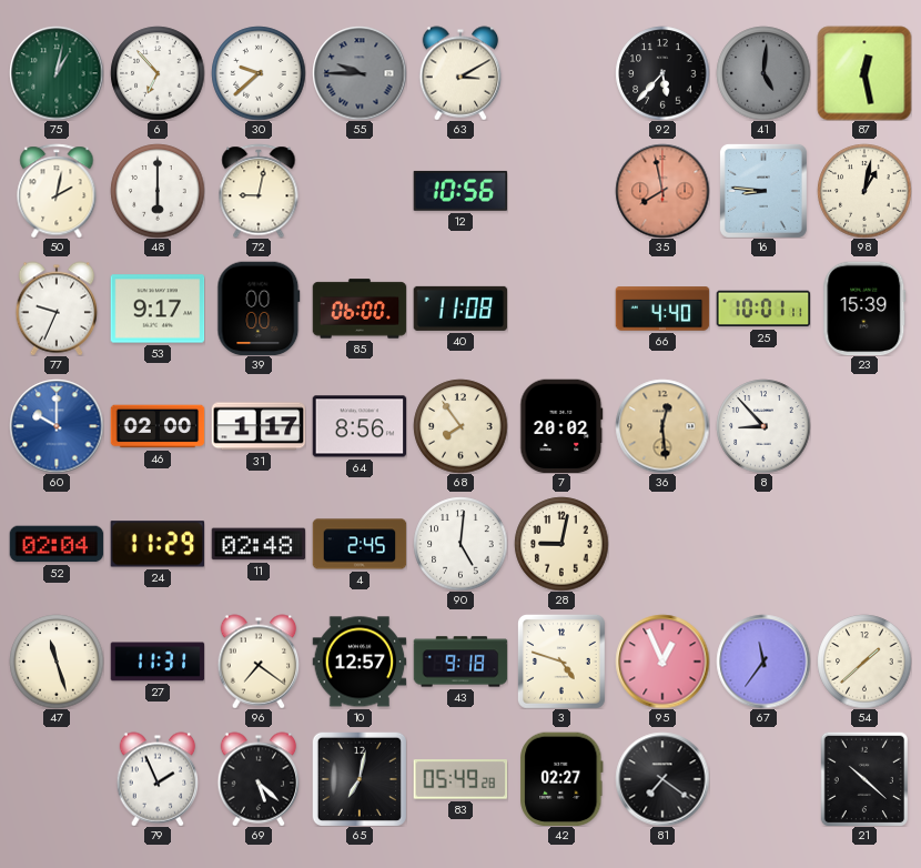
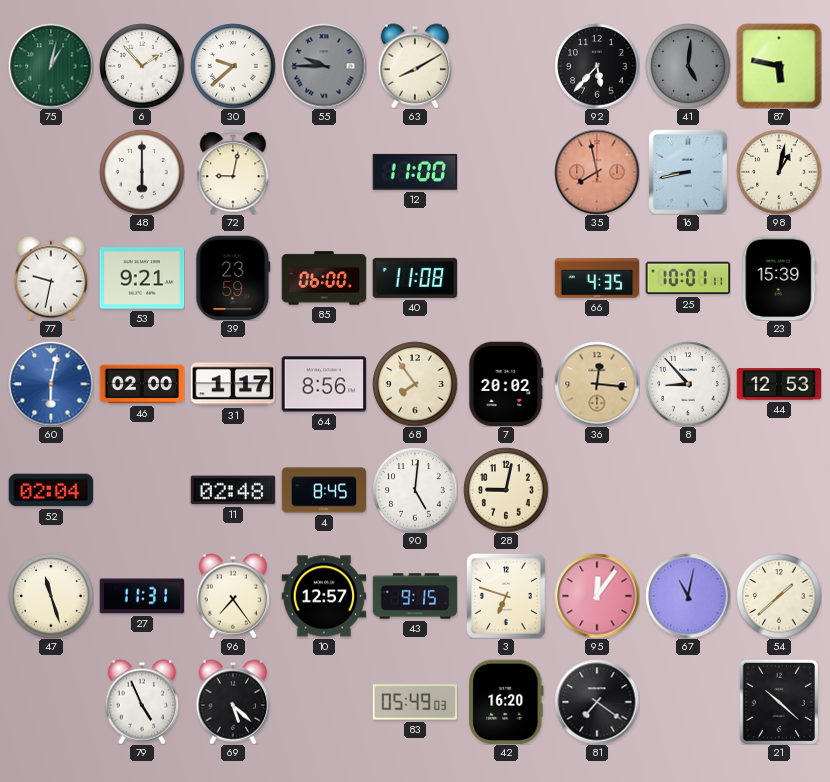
6: 6:53 -> 1:53
63: 3:10 -> 8:10
87: 12:28 -> 5:47
50: 2:02 -> none
12: 10:56 -> 11:00
16: 8:46 -> 8:43
77: 9:34 -> 9:32
53: 9:17 -> 9:21
39: 00:00 -> 23:59
66: 4:40 -> 4:35
60: 10:00 -> 6:02
36: 12:29 -> 12:16
44: none -> 12:53
24: 11:29 -> none
4: 2:45 -> 8:45
96: 7:21 -> 7:24
43: 9:18 -> 9:15
3: 4:48 -> 6:48
95: 12:56 -> 12:06
67: 11:36 -> 11:02
79: 1:56 -> 4:56
65: 7:02 -> none
83: 05:49:28 -> 05:49:03
42: 02:27 -> 16:20
